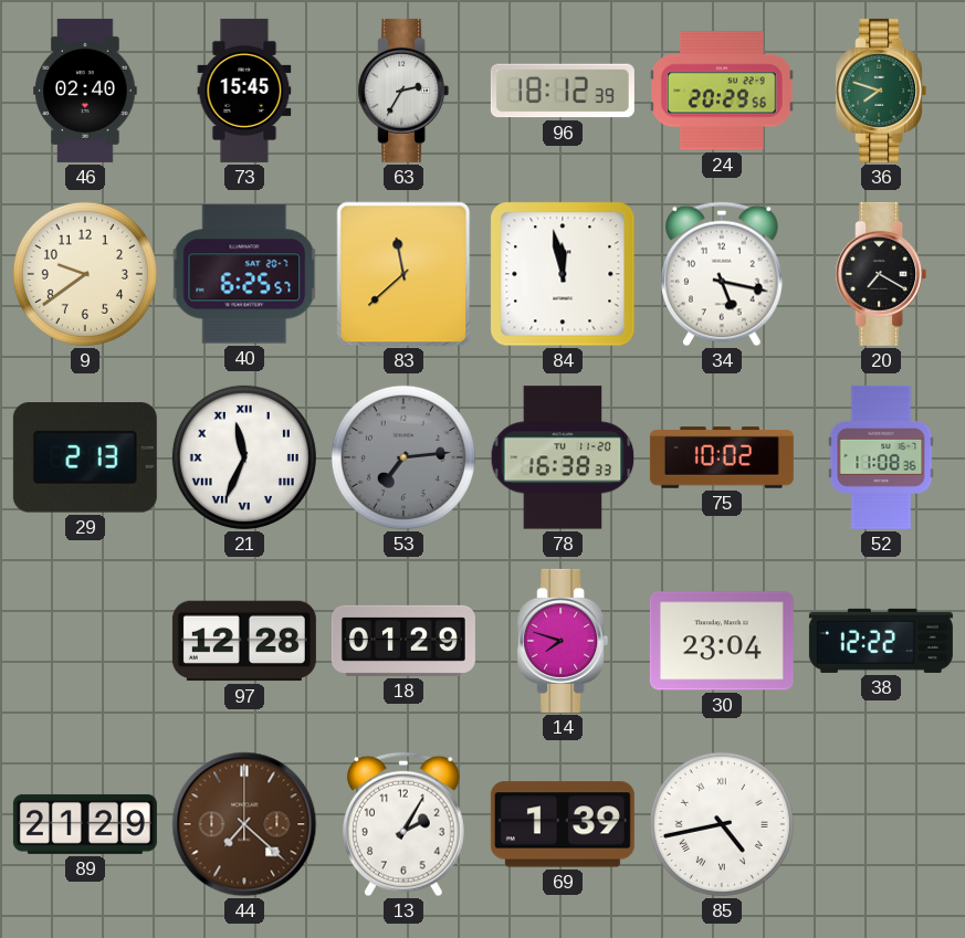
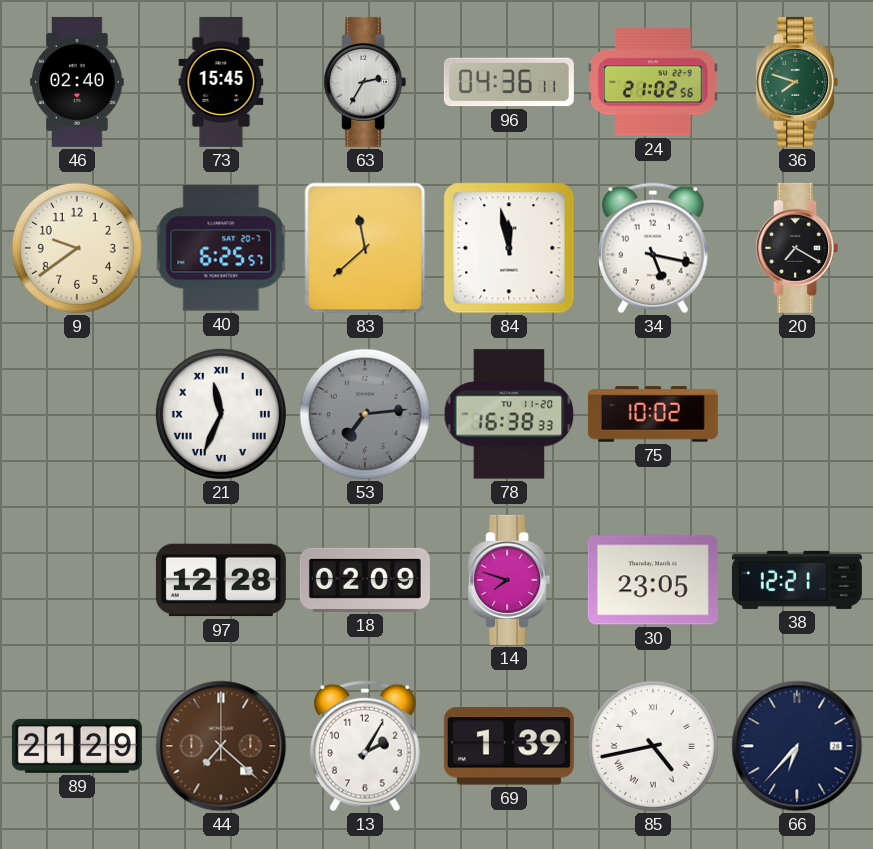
96: 18:12 -> 04:36
24: 20:29 -> 21:02
29: 2:13 -> none
52: 11:08 -> none
18: 01:29 -> 02:09
30: 23:04 -> 23:05
38: 12:22 -> 12:21
66: none -> 6:37
